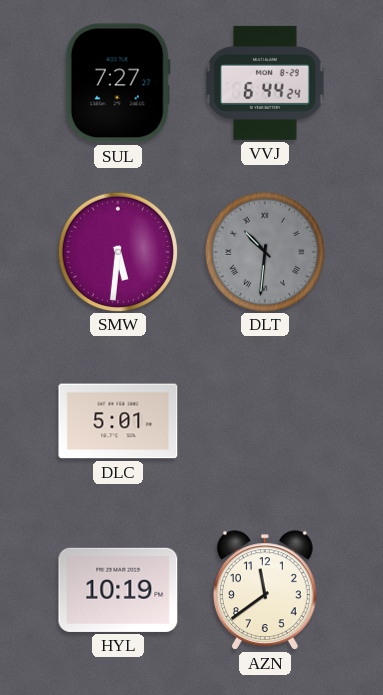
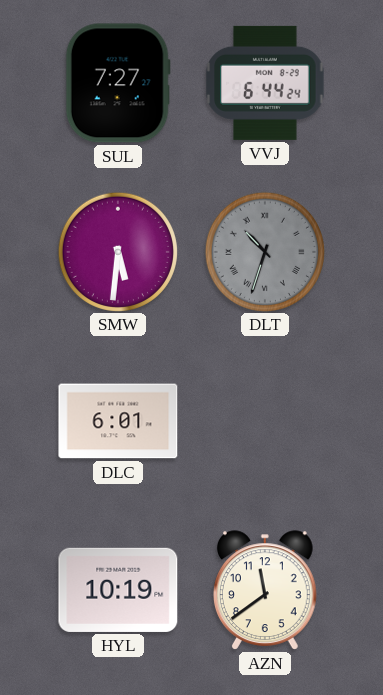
DLT: 10:31 -> 10:33
DLC: 5:01 -> 6:01
